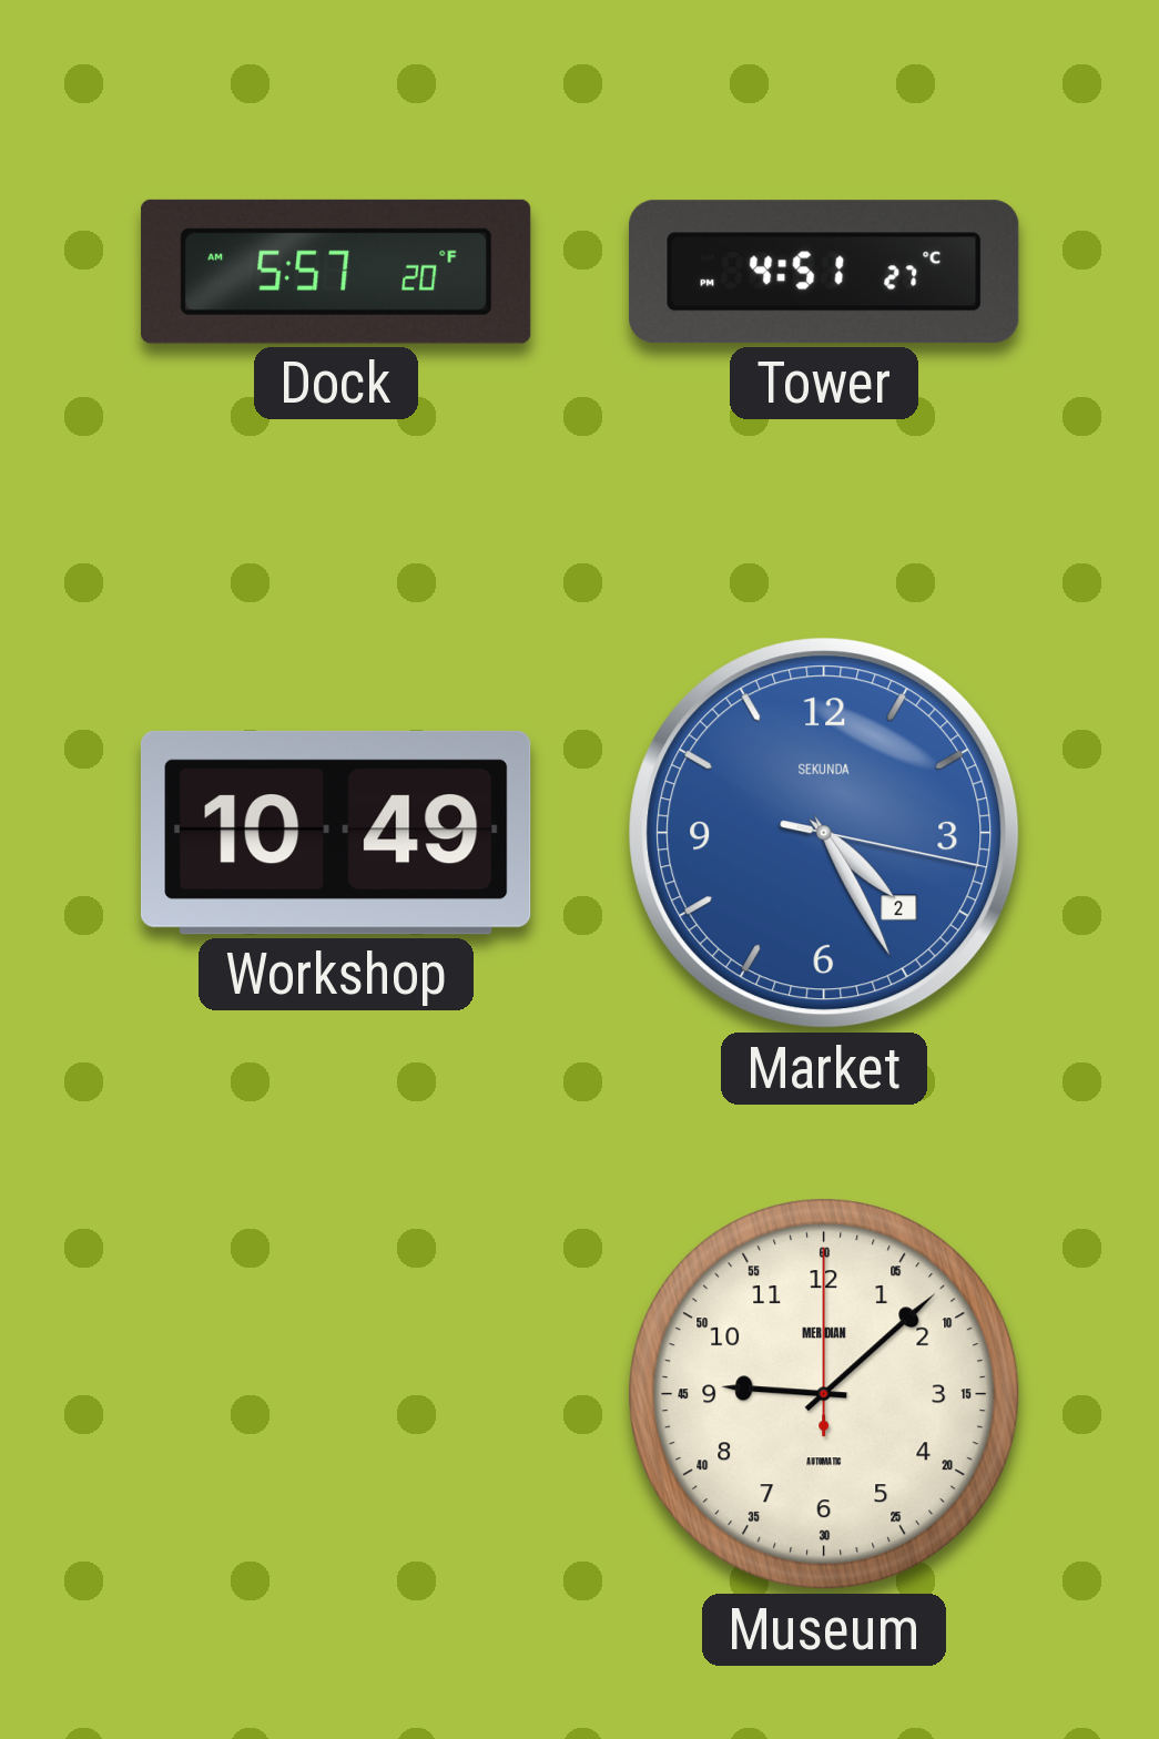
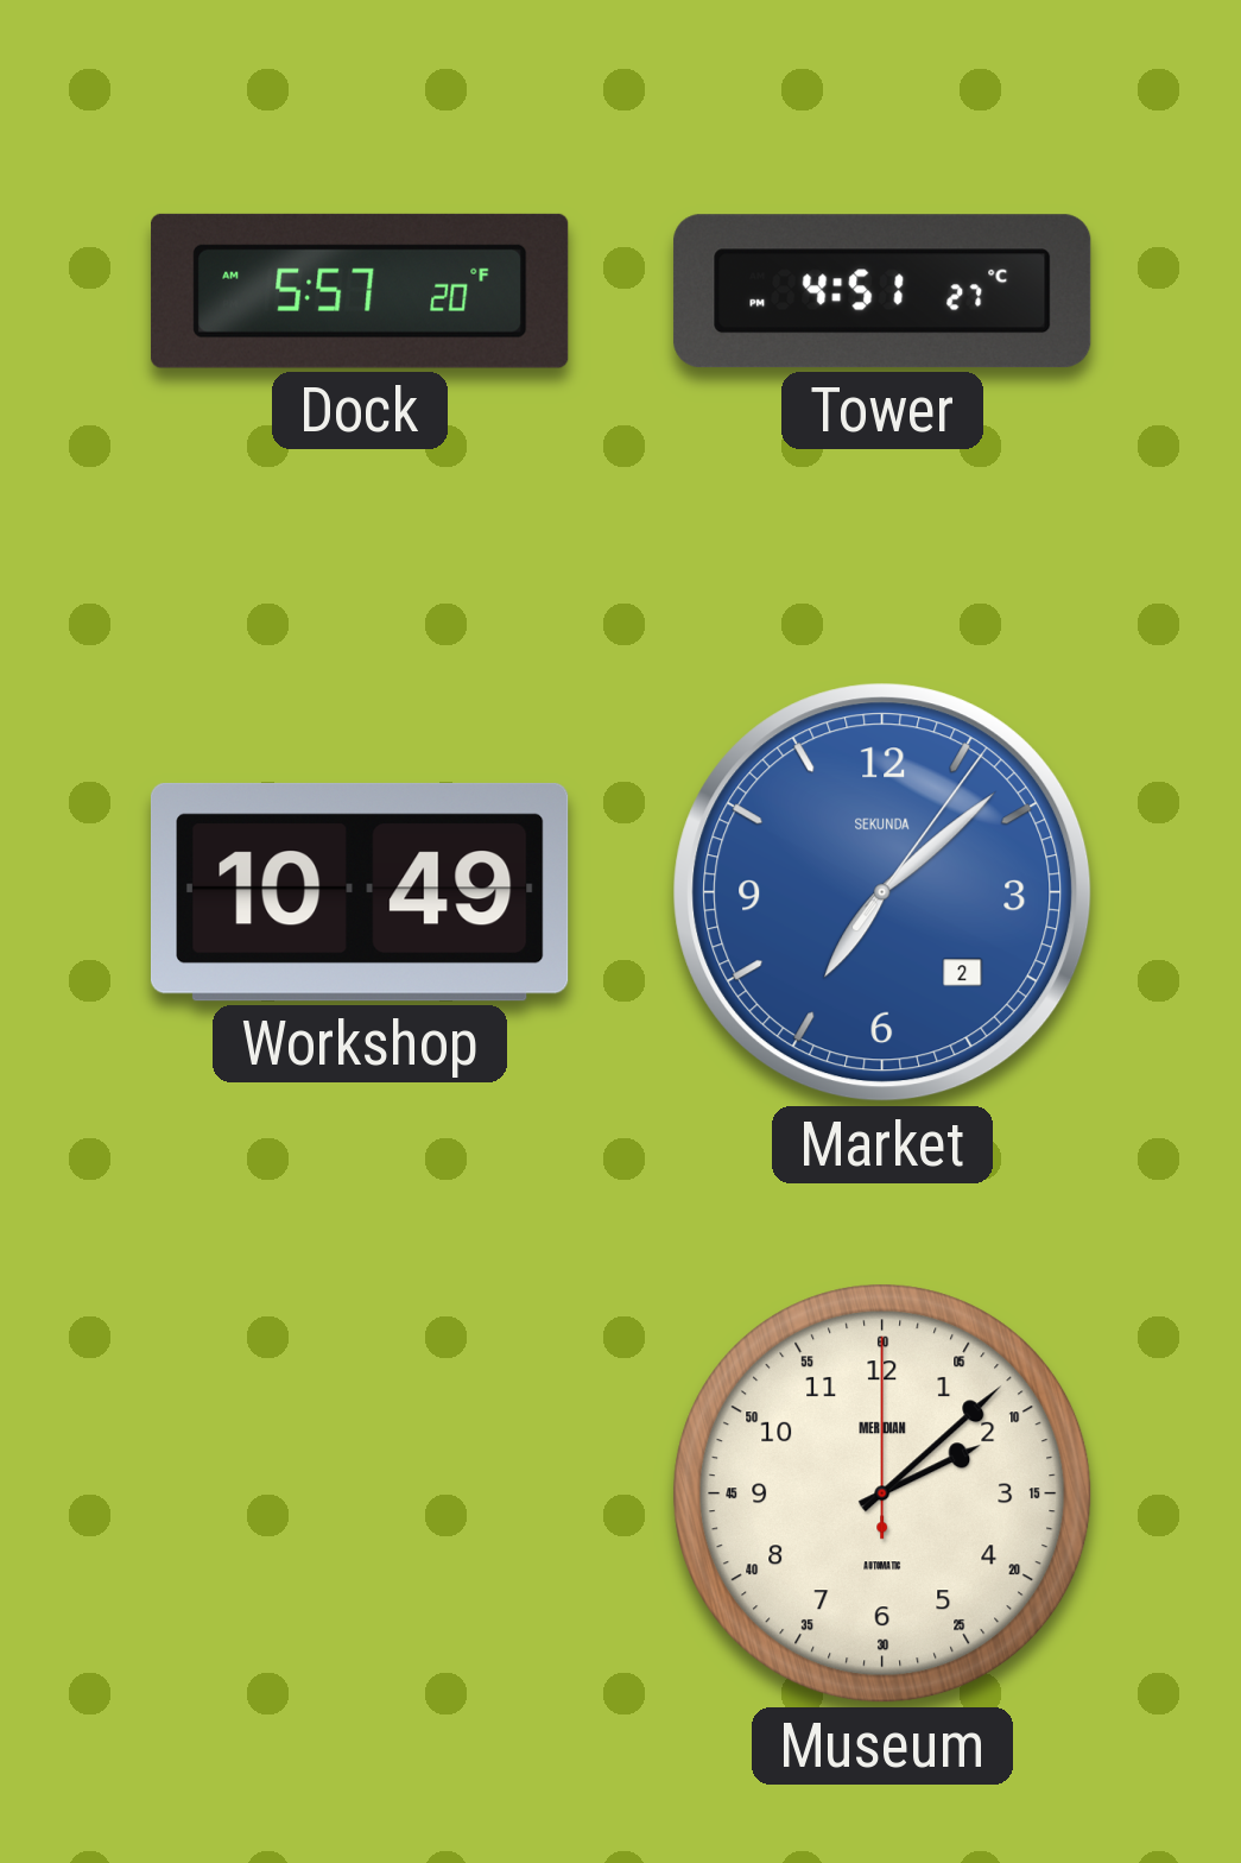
Market: 4:25 -> 7:08
Museum: 9:08 -> 2:08
